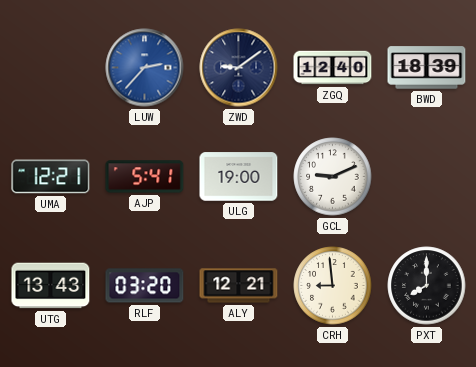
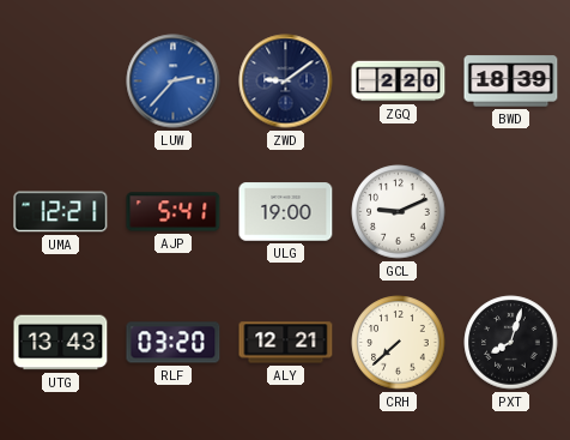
ZGQ: 12:40 -> 2:20
CRH: 8:59 -> 7:38
PXT: 8:00 -> 8:03
